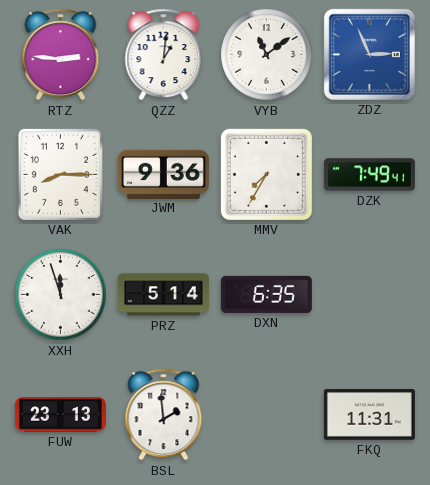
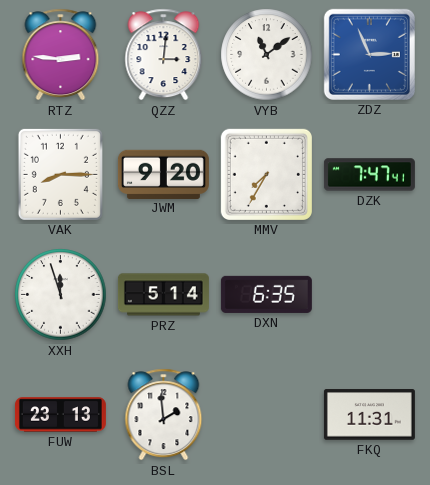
QZZ: 1:01 -> 3:01
JWM: 9:36 -> 9:20
DZK: 7:49 -> 7:47
